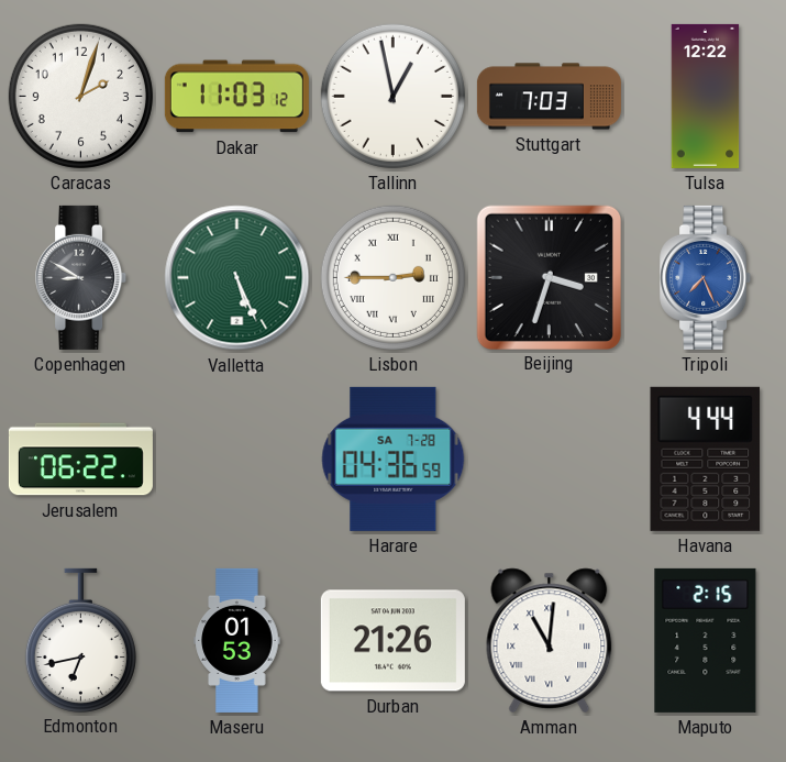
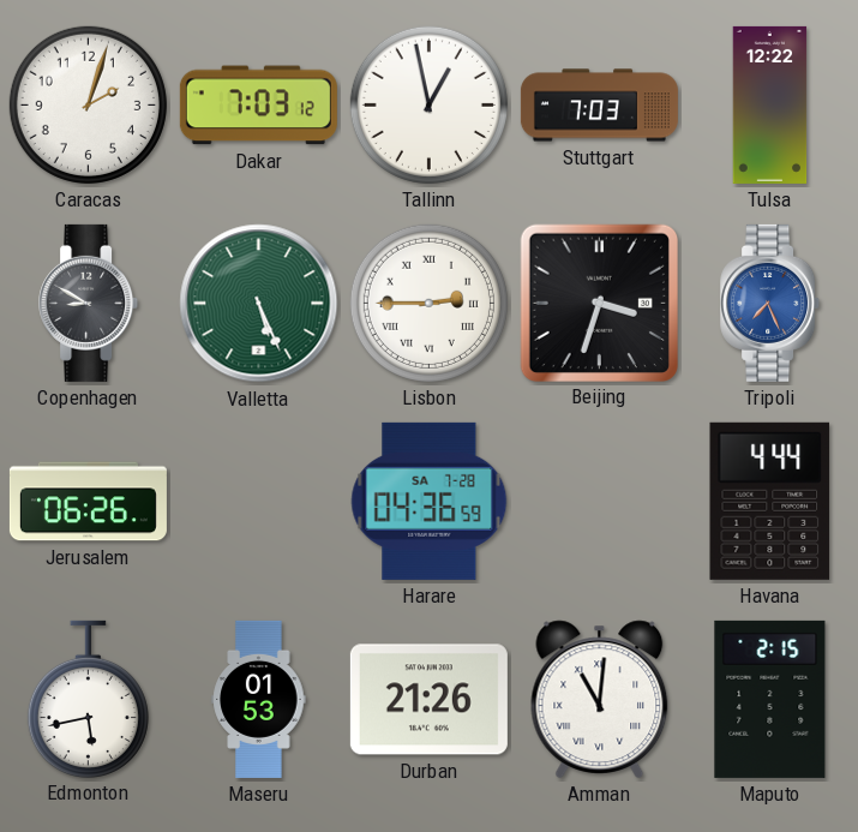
Dakar: 11:03 -> 7:03
Jerusalem: 06:22 -> 06:26
Edmonton: 6:43 -> 5:43
